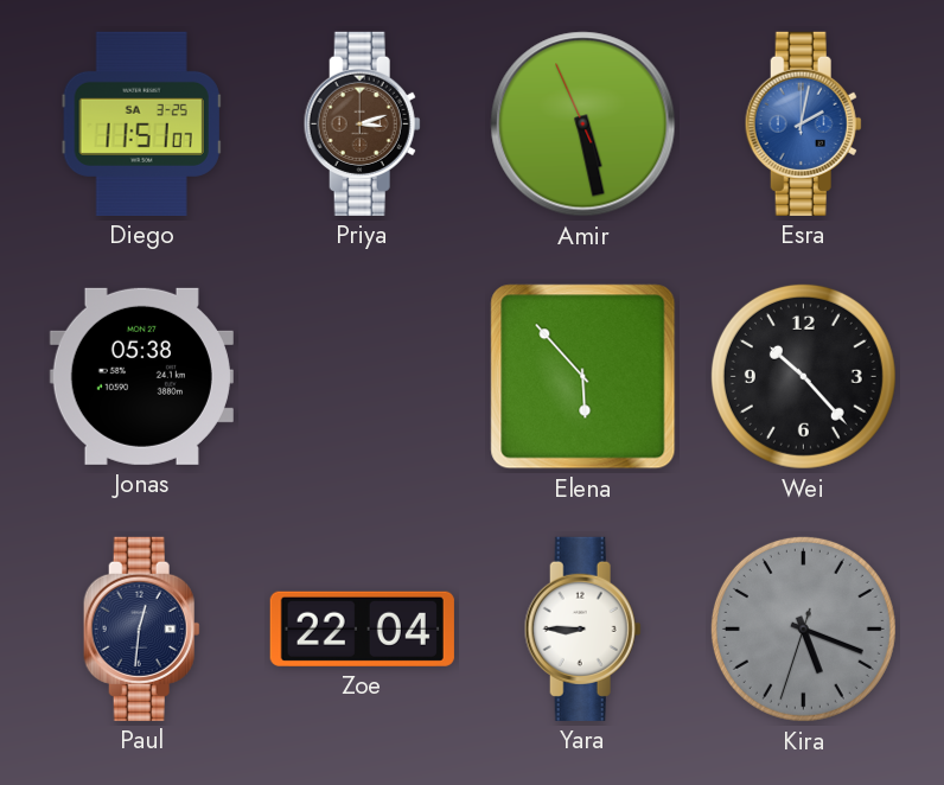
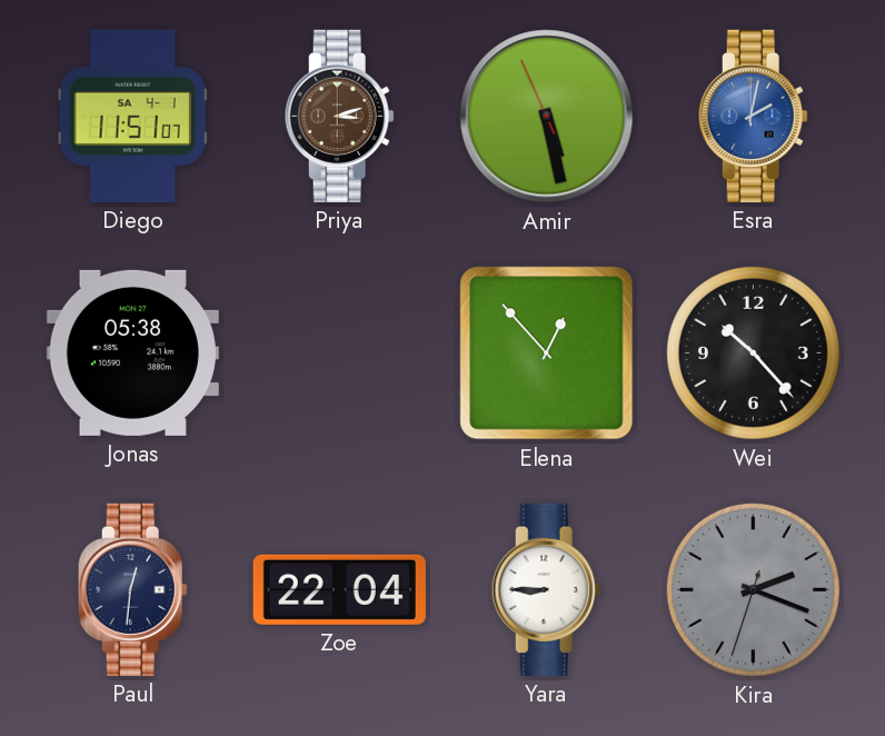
Diego date: SA 3-25 -> SA 4-1
Elena: 5:53 -> 12:53
Kira: 5:18 -> 2:18
